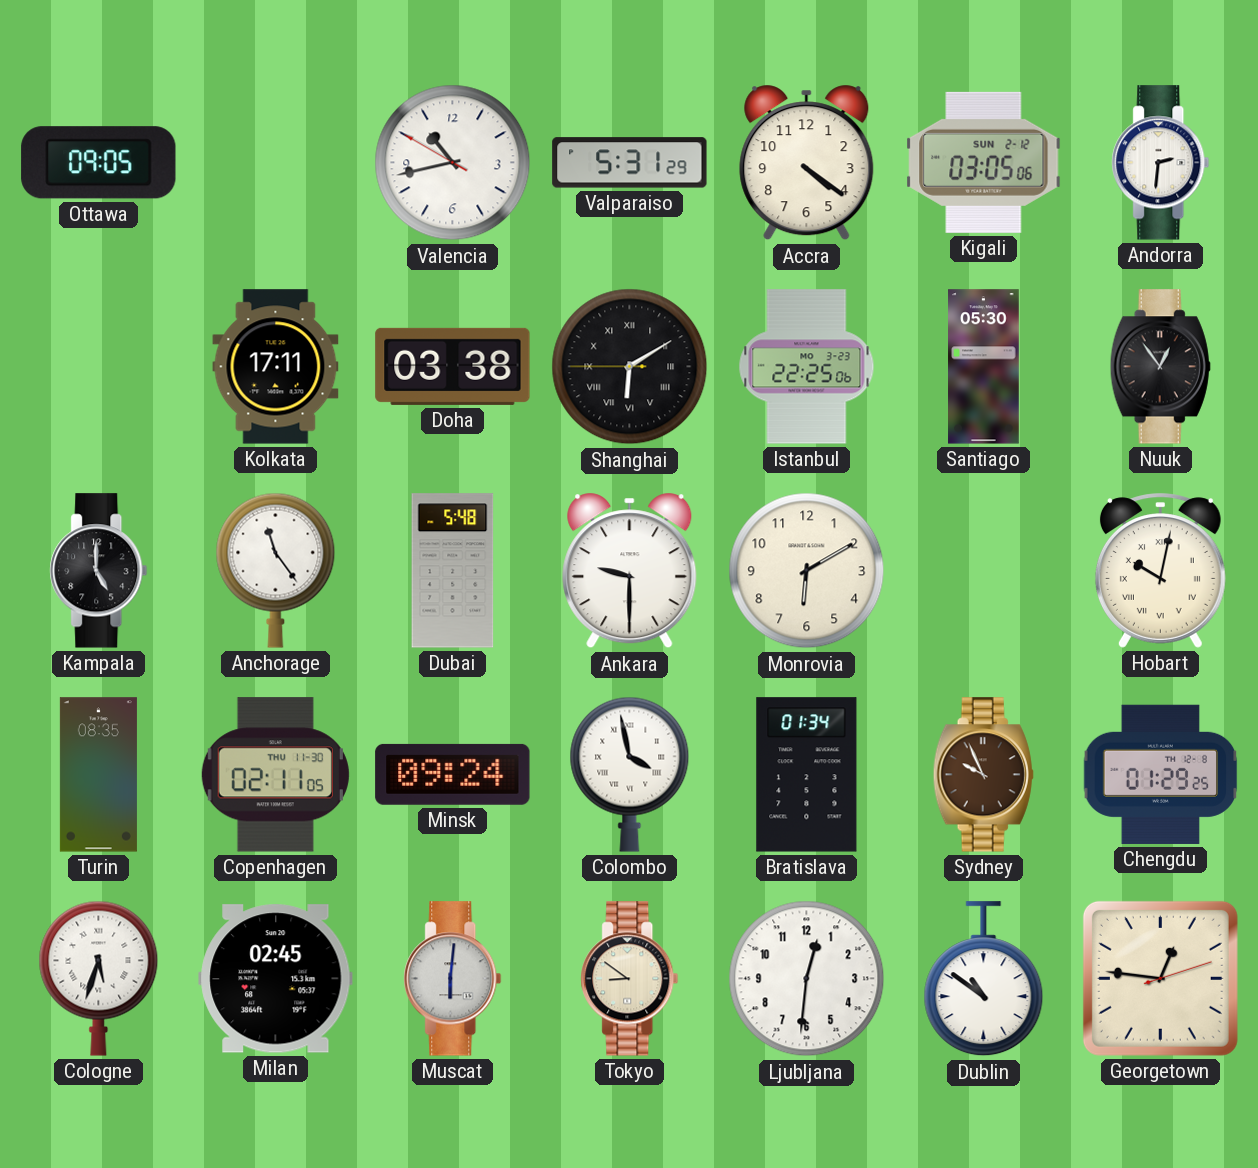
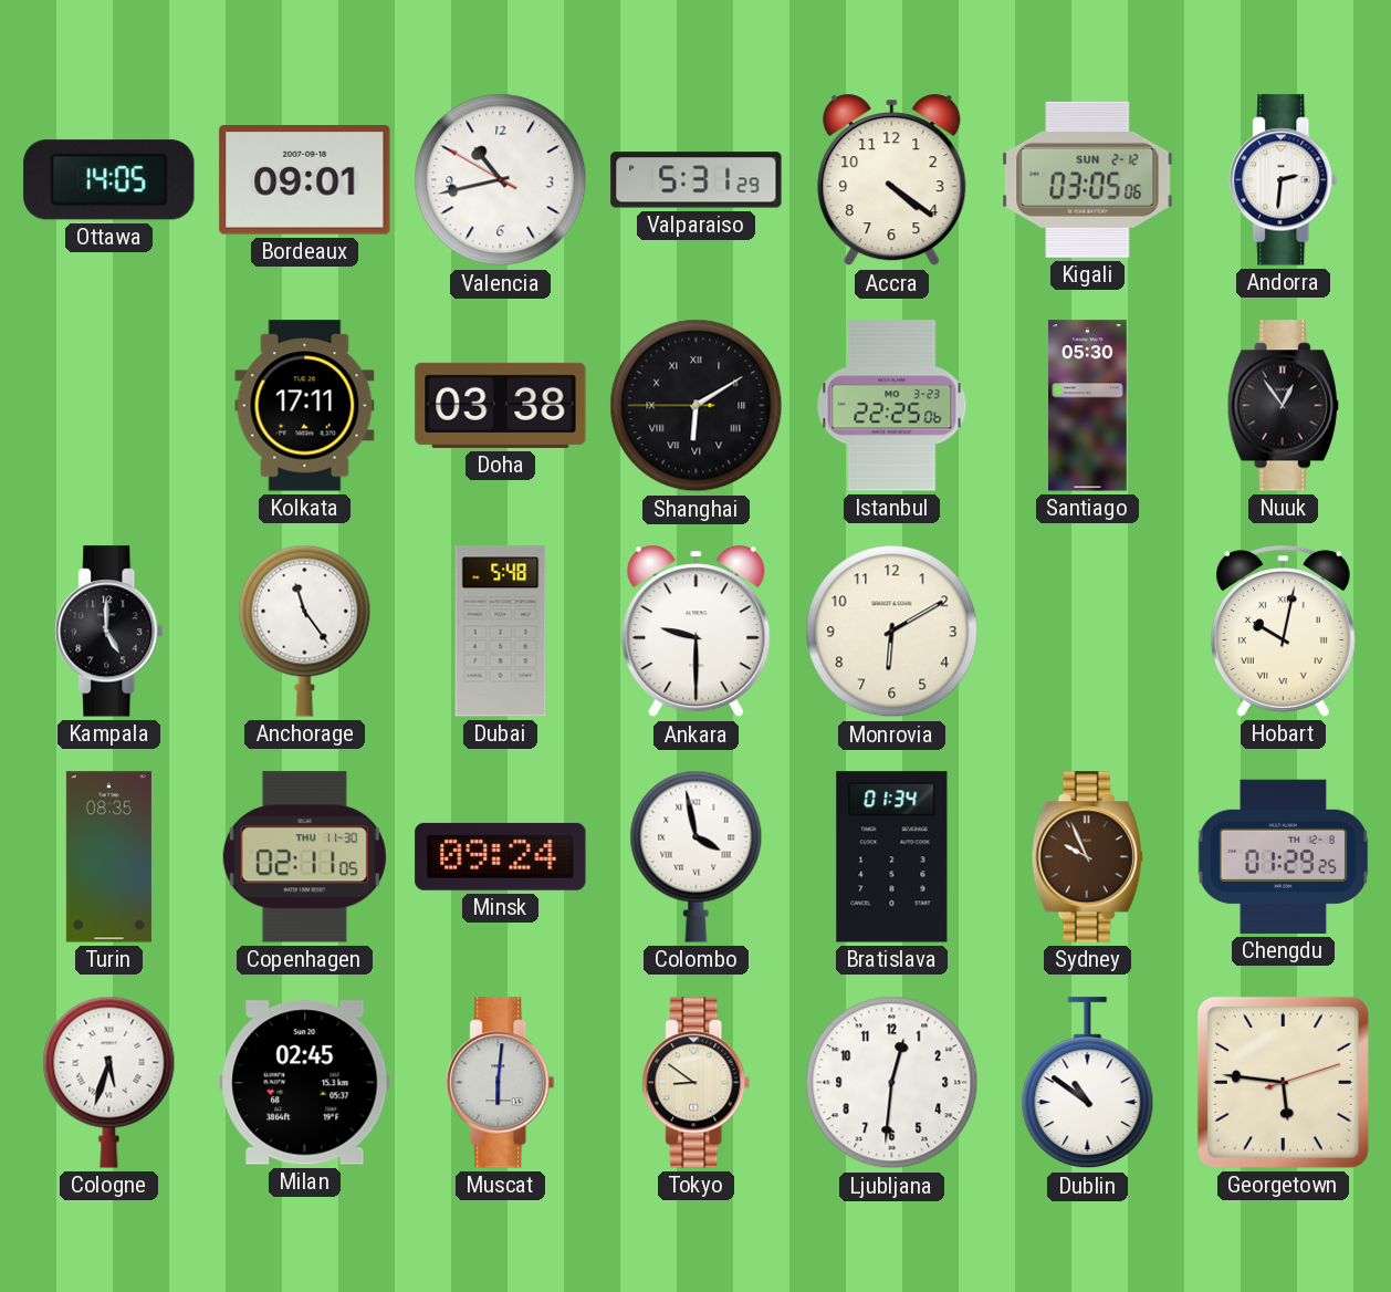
Ottawa: 09:05 -> 14:05
Bordeaux: none -> 09:01
Georgetown: 12:46 -> 5:46
